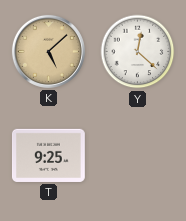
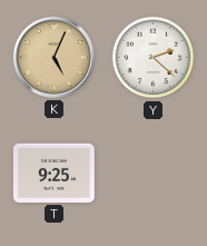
K: 5:08 -> 5:04
Y: 12:22 -> 2:22
